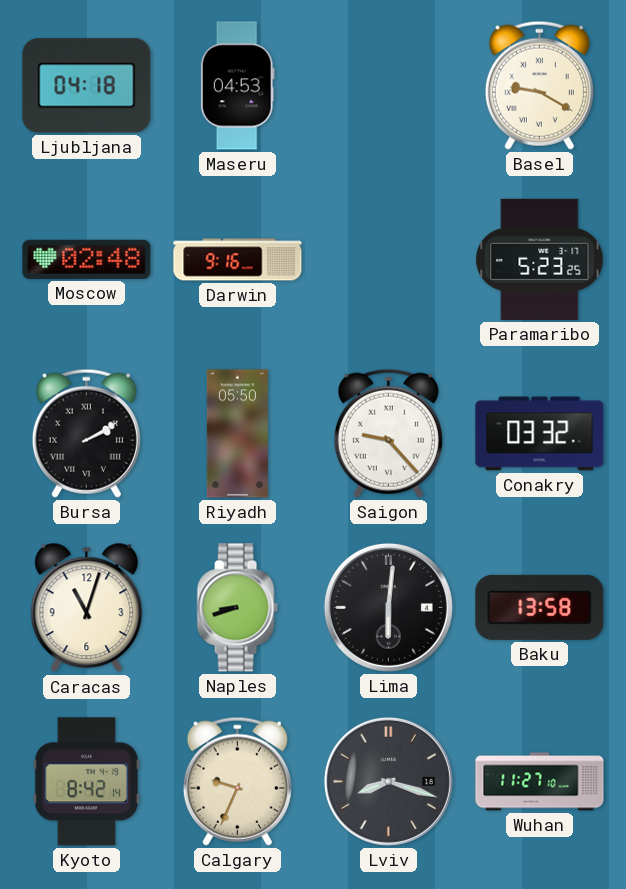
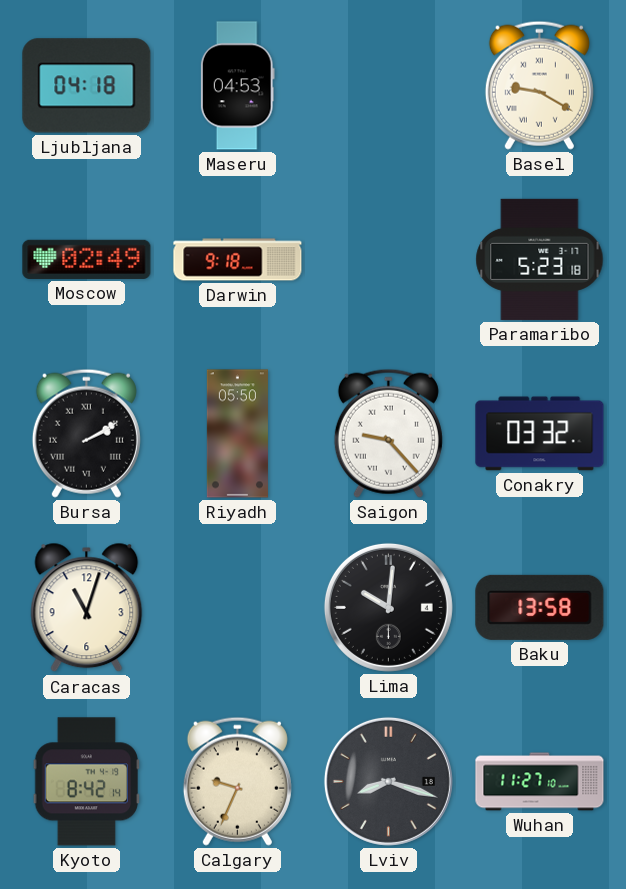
Moscow: 02:48 -> 02:49
Darwin: 9:16 -> 9:18
Paramaribo: 5:23:25 -> 5:23:18
Naples: 8:42 -> none
Lima: 6:01 -> 10:01
